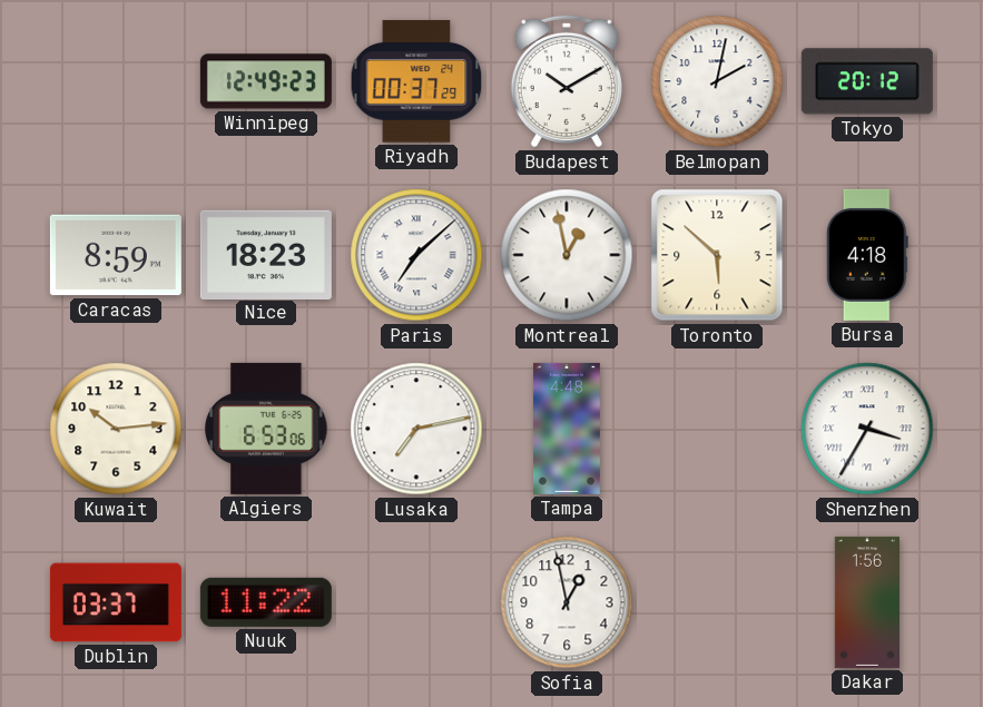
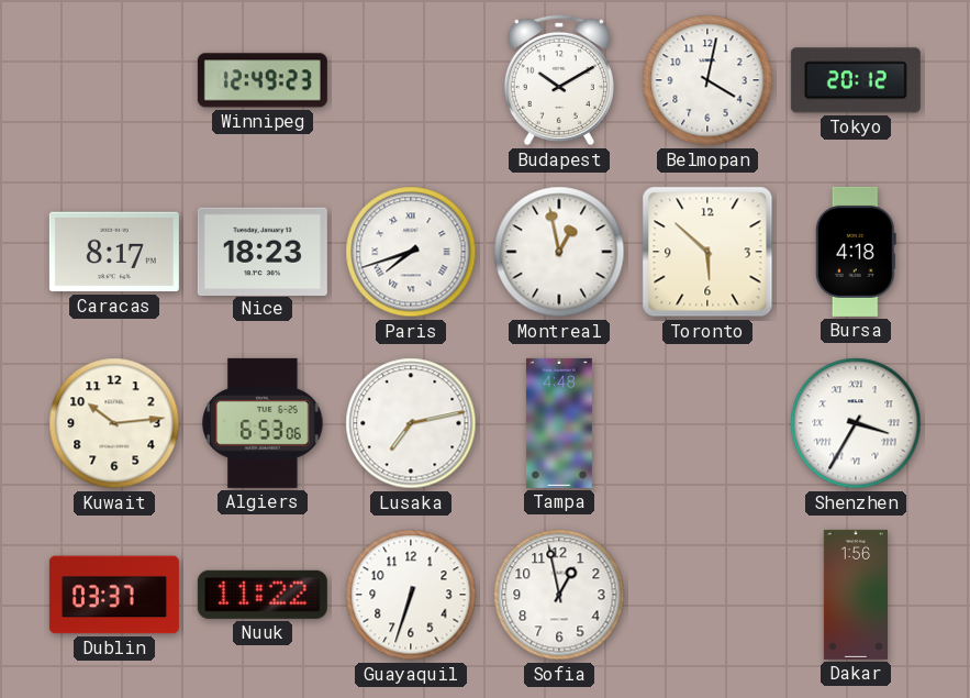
Riyadh: 00:37 -> none
Belmopan: 2:02 -> 4:02
Caracas: 8:59 -> 8:17
Paris: 7:08 -> 7:42
Guayaquil: none -> 6:33
